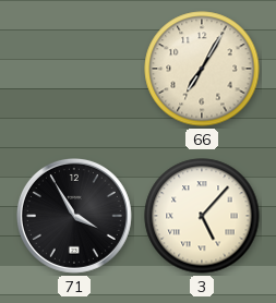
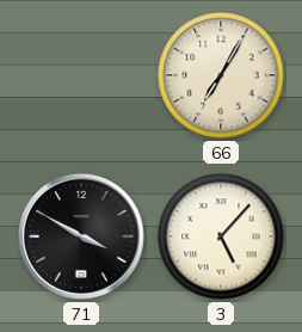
71: 3:55 -> 3:50
